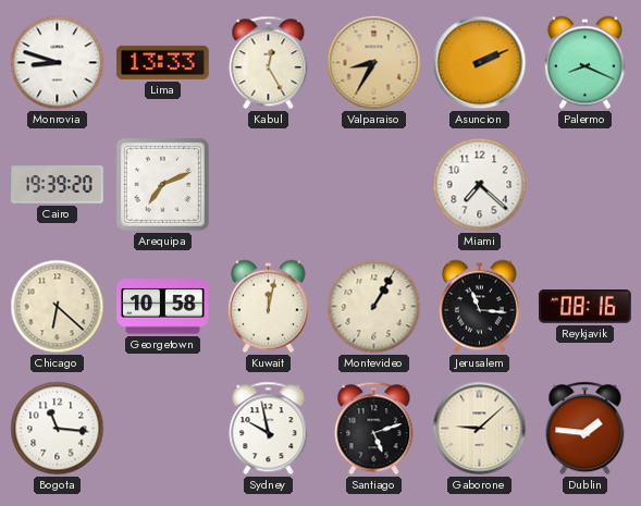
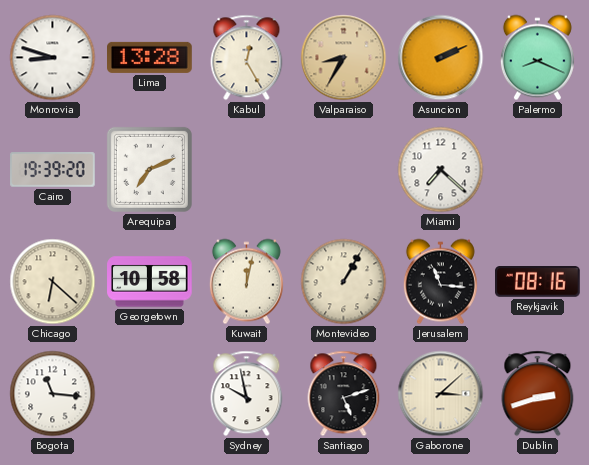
Lima: 13:33 -> 13:28
Gaborone: 9:08 -> 3:08
Dublin: 1:46 -> 2:42
